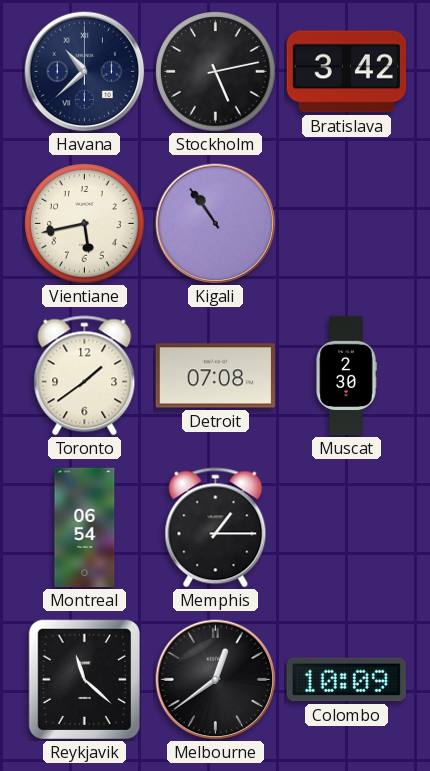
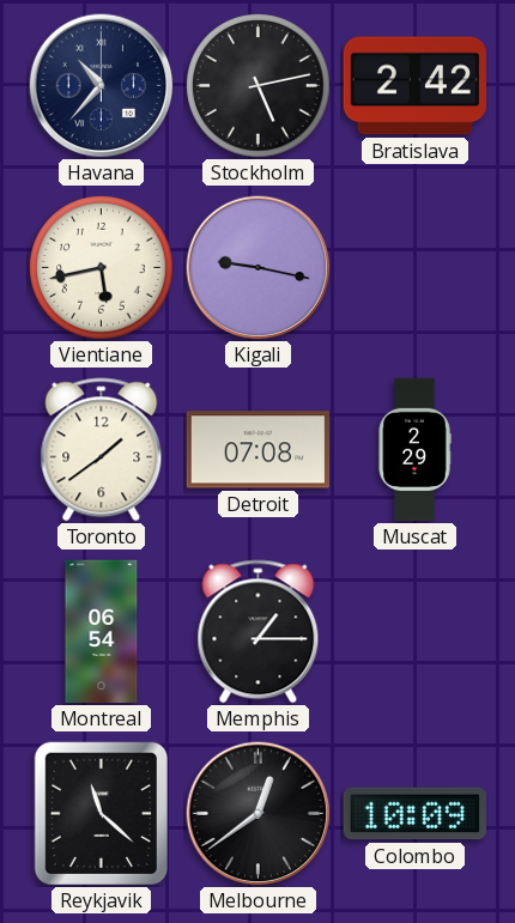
Havana: 10:38 -> 10:37
Bratislava: 3:42 -> 2:42
Kigali: 10:54 -> 9:17
Muscat: 2:30 -> 2:29
